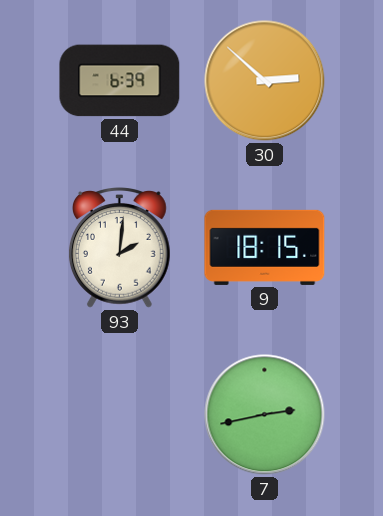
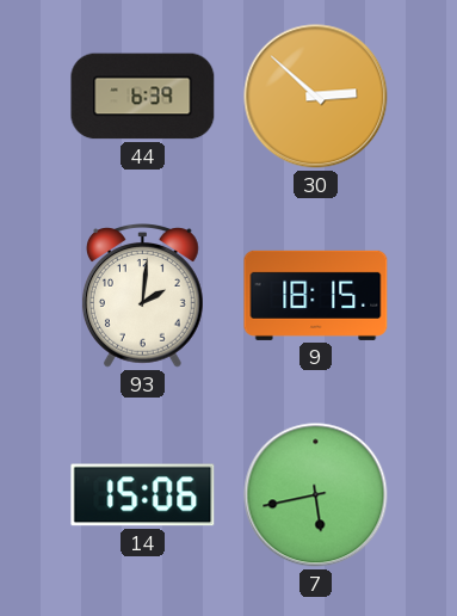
14: none -> 15:06
7: 2:43 -> 5:43
